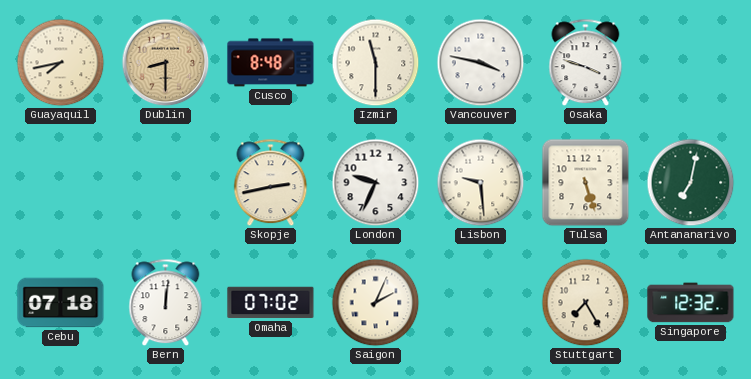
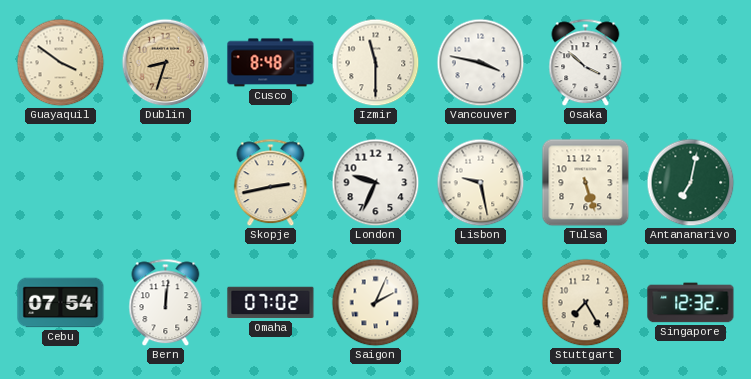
Guayaquil: 7:43 -> 3:51
Dublin: 8:30 -> 8:33
Osaka: 3:48 -> 3:52
Lisbon: 9:29 -> 9:28
Cebu: 07:18 -> 07:54
